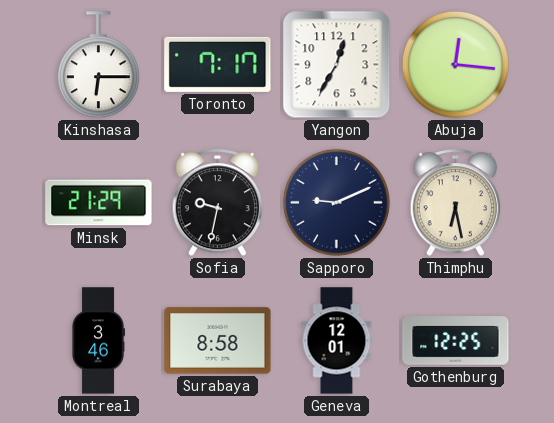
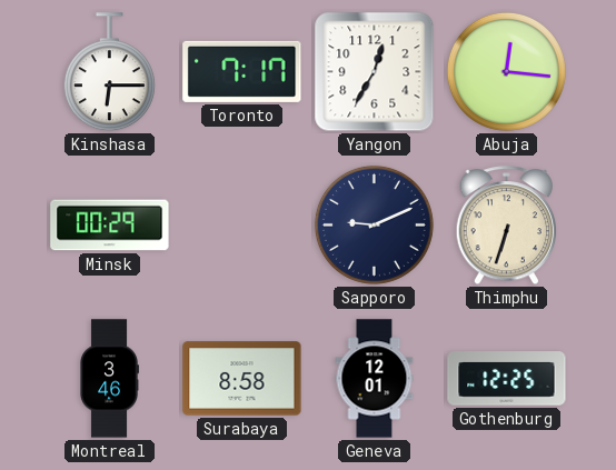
Minsk: 21:29 -> 00:29
Sofia: 9:32 -> none
Thimphu: 6:28 -> 6:33
